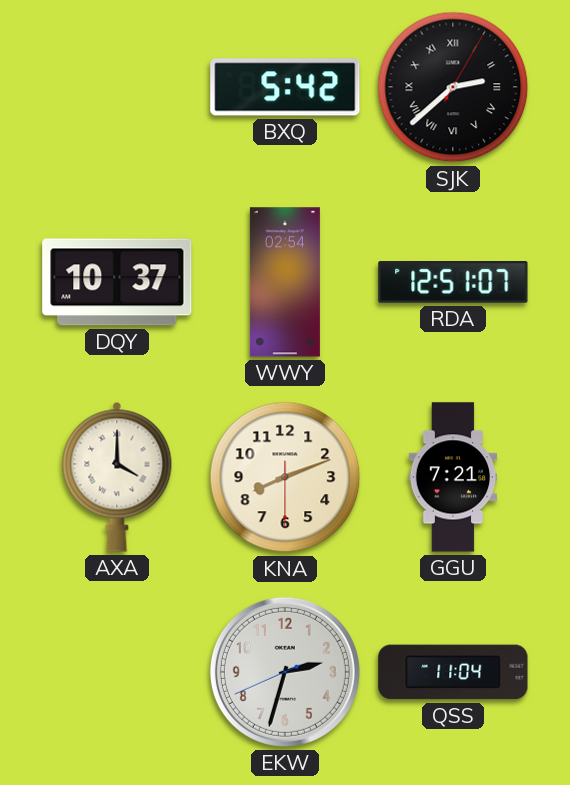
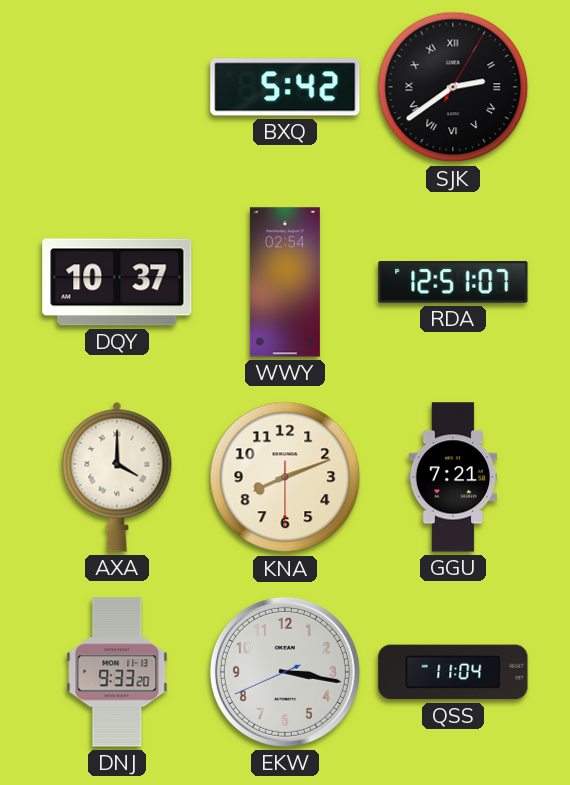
SJK: 2:38 -> 2:39
DNJ: none -> 9:33
EKW: 2:32 -> 3:16
